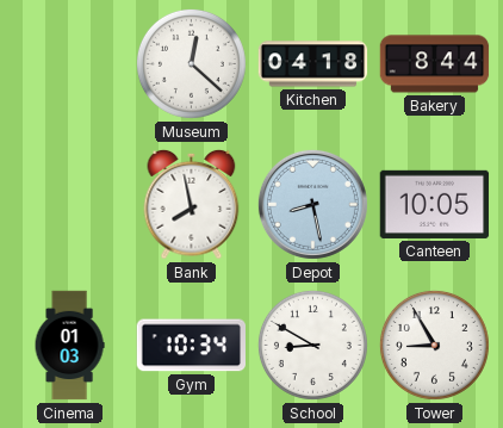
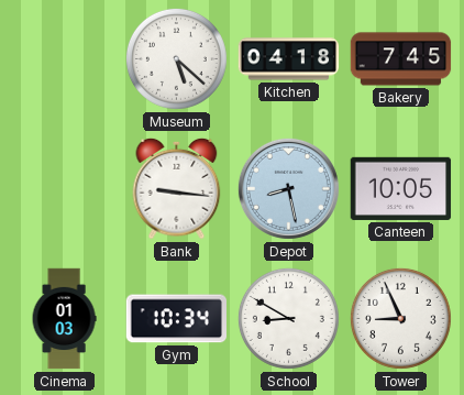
Museum: 12:22 -> 5:22
Bakery: 8:44 -> 7:45
Bank: 7:58 -> 9:16
Tower: 8:55 -> 8:56
